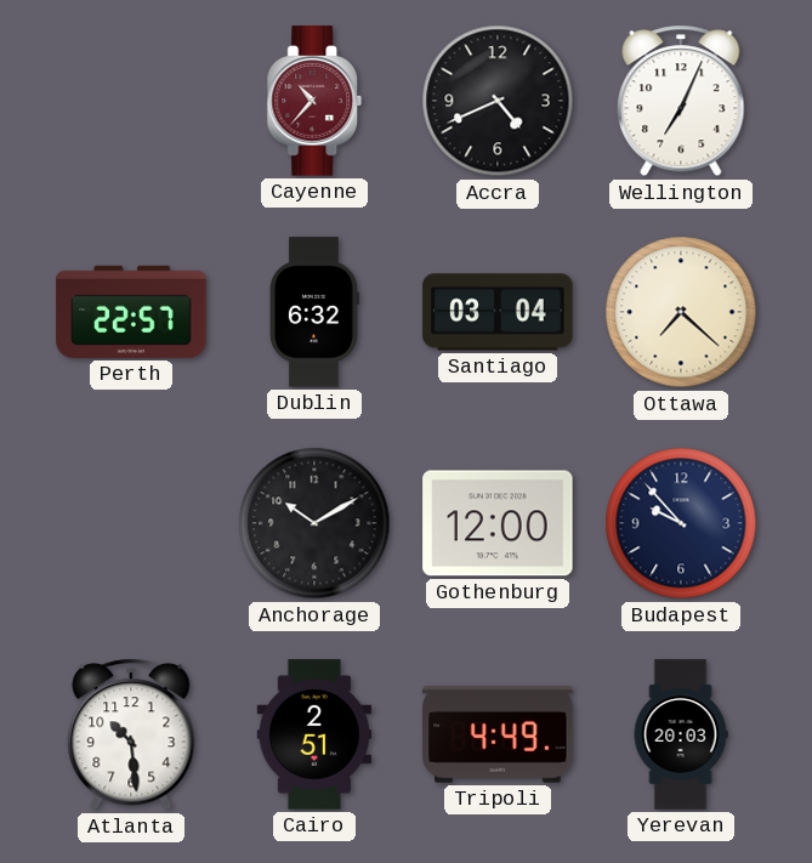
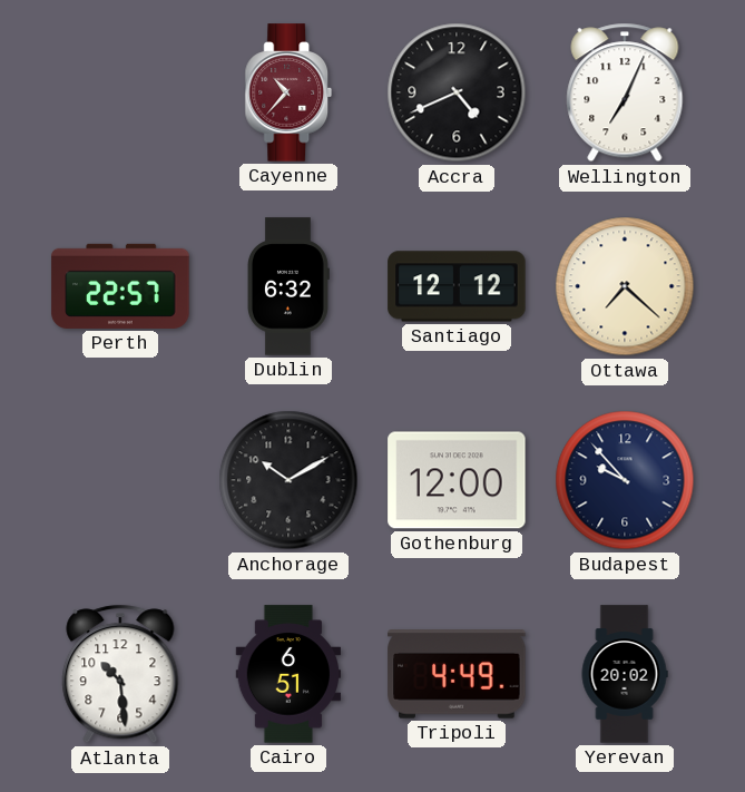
Santiago: 03:04 -> 12:12
Cairo: 2:51 -> 6:51
Yerevan: 20:03 -> 20:02
